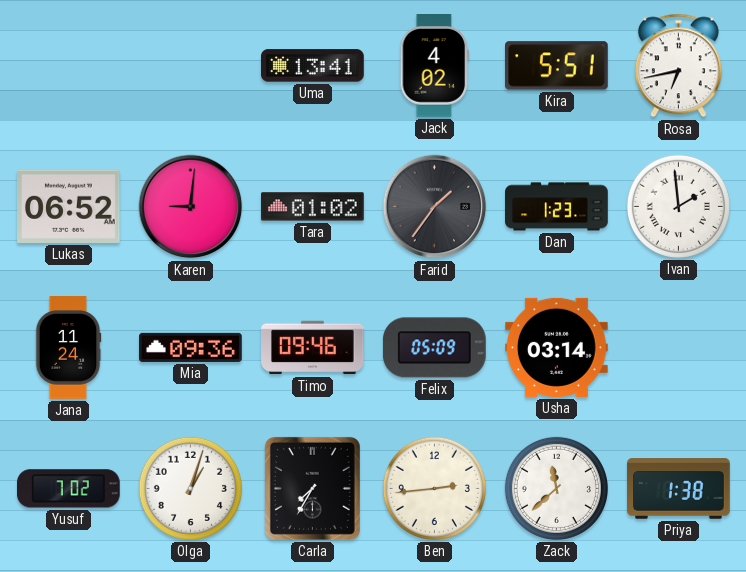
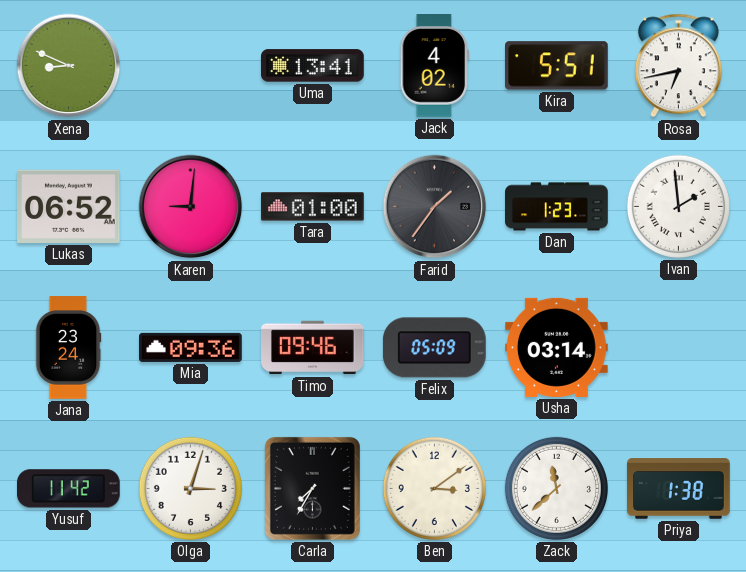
Xena: none -> 8:49
Tara: 01:02 -> 01:00
Jana: 11:24 -> 23:24
Yusuf: 7:02 -> 11:42
Olga: 1:03 -> 3:03
Ben: 2:44 -> 3:09
